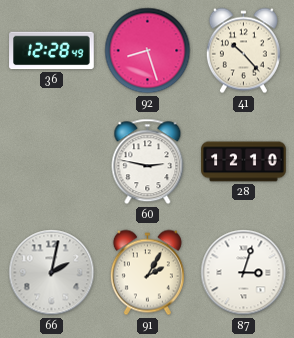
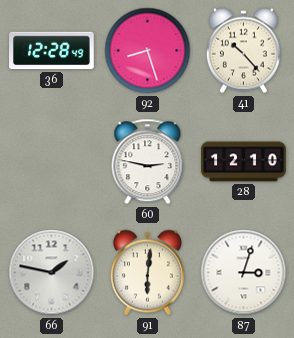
66: 2:02 -> 1:47
91: 2:05 -> 6:01
